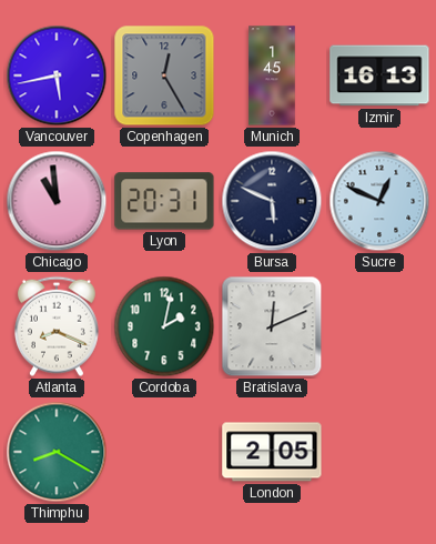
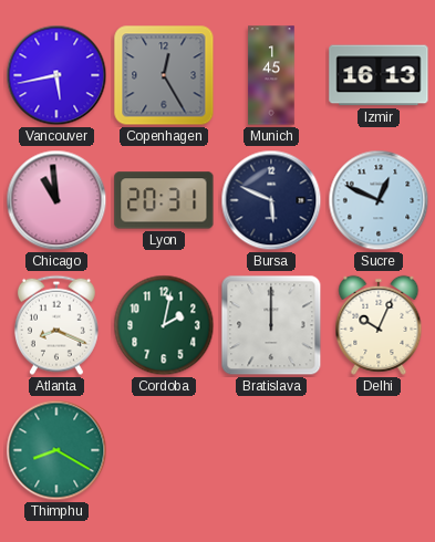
Bratislava: 12:11 -> 12:00
Delhi: none -> 10:04
London: 2:05 -> none
